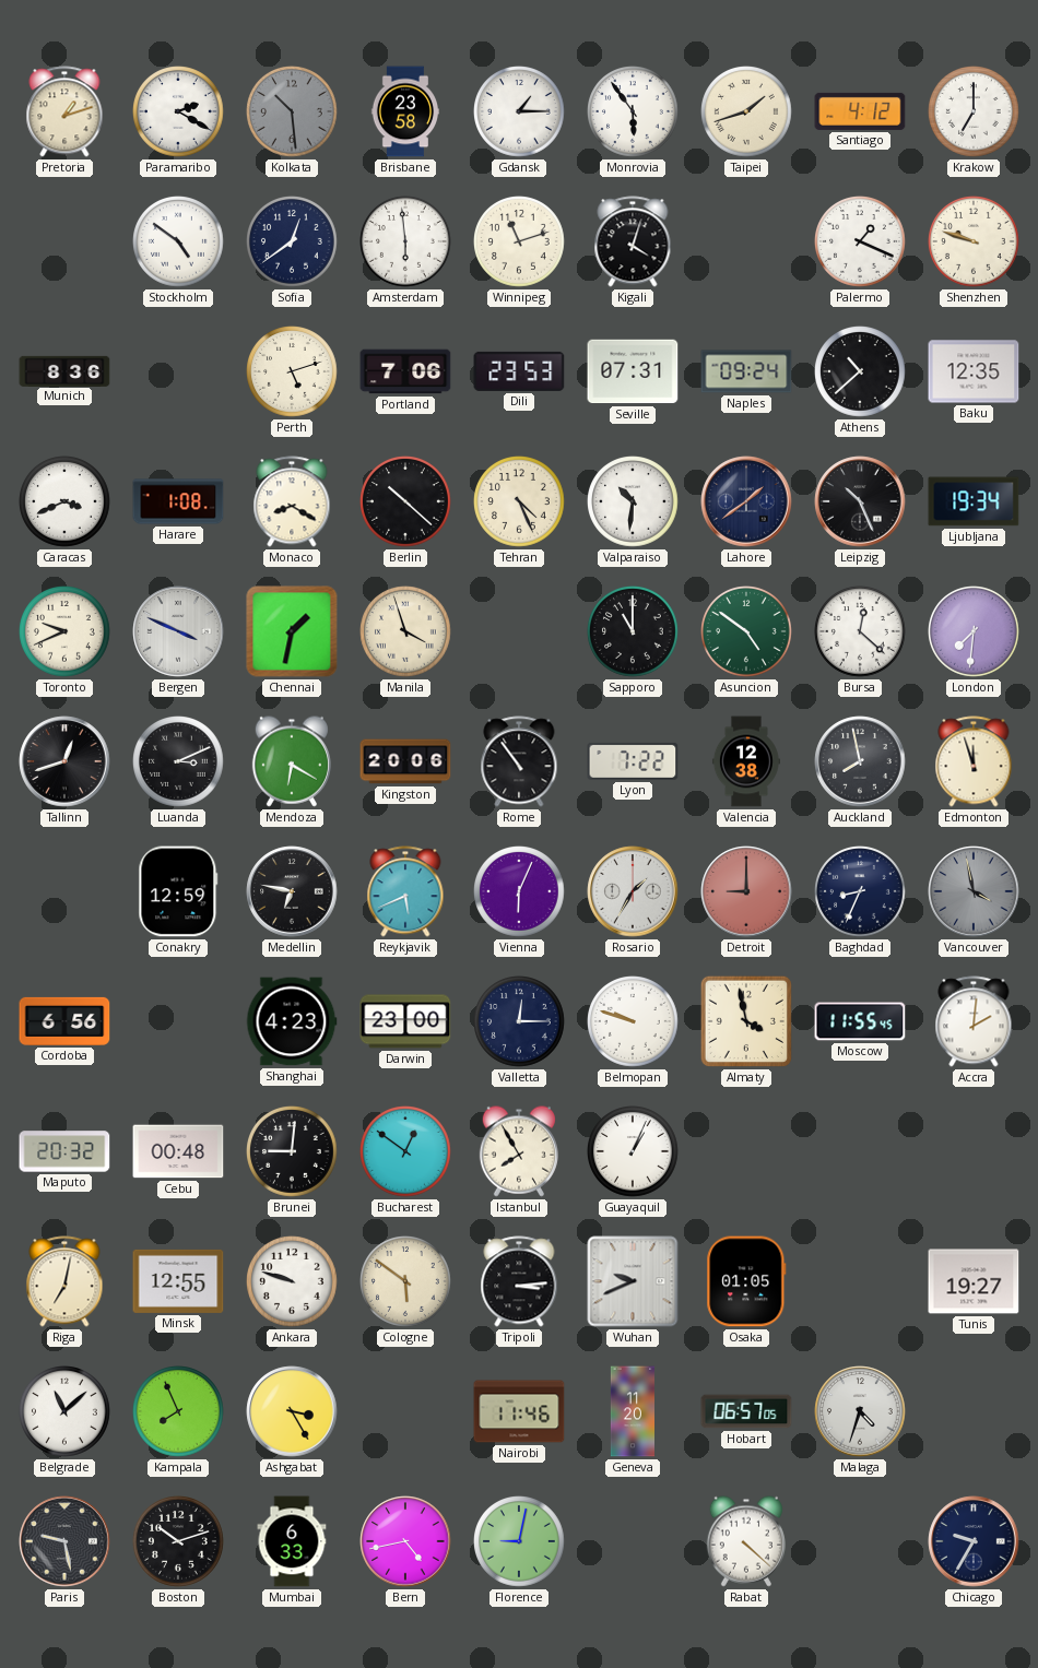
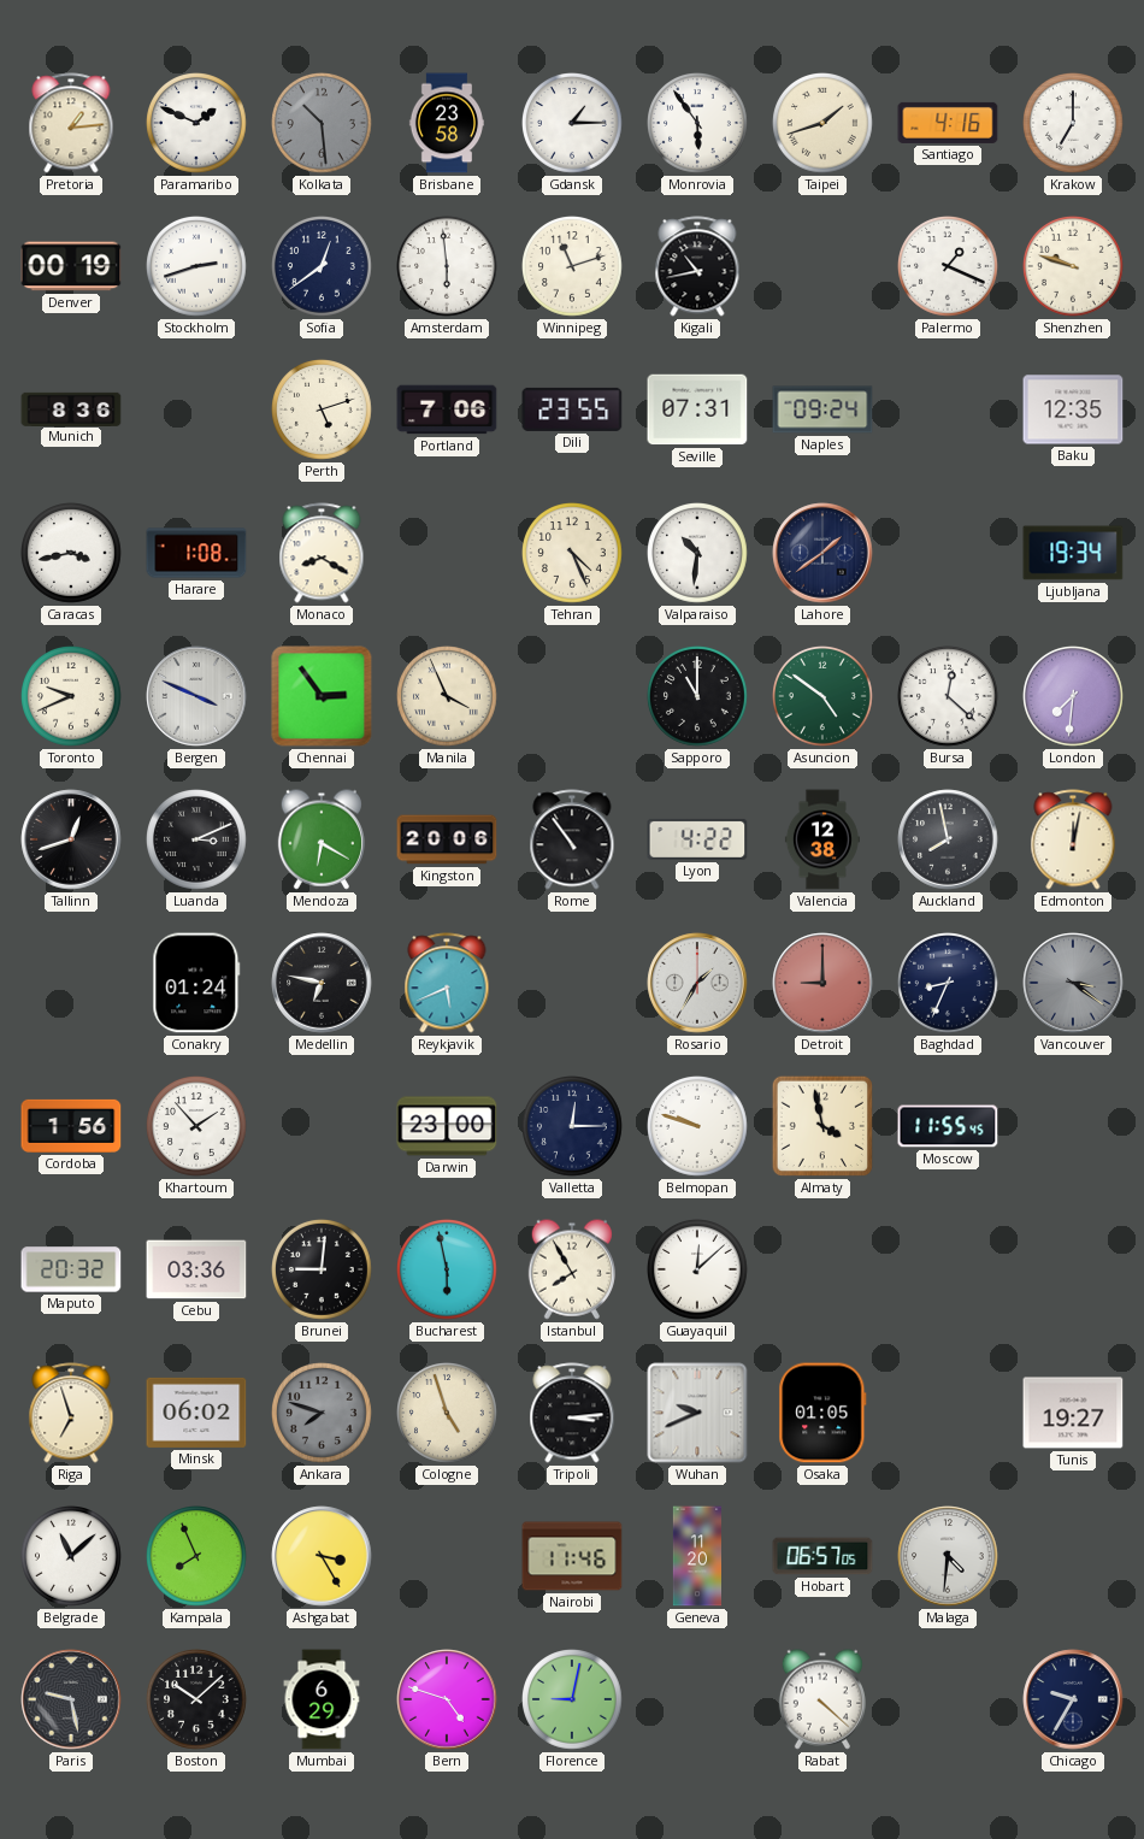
Pretoria: 1:12 -> 1:14
Paramaribo: 2:20 -> 1:49
Santiago: 4:12 -> 4:16
Denver: none -> 00:19
Stockholm: 4:51 -> 2:42
Kigali: 4:03 -> 10:43
Dili: 23:53 -> 23:55
Athens: 10:38 -> none
Caracas: 3:41 -> 3:43
Berlin: 10:22 -> none
Leipzig: 10:26 -> none
Chennai: 1:32 -> 2:54
Manila: 3:57 -> 3:56
Lyon: 7:22 -> 4:22
Edmonton: 11:57 -> 12:02
Conakry: 12:59 -> 01:24
Vienna: 6:04 -> none
Vancouver: 3:58 -> 3:21
Cordoba: 6:56 -> 1:56
Khartoum: none -> 1:53
Shanghai: 4:23 -> none
Accra: 2:01 -> none
Cebu: 00:48 -> 03:36
Bucharest: 12:51 -> 5:58
Guayaquil: 1:04 -> 12:08
Riga: 7:02 -> 6:57
Minsk: 12:55 -> 06:02
Ankara: 9:48 -> 7:48
Ankara dial: white -> grey
Cologne: 5:51 -> 4:57
Malaga: 4:33 -> 4:31
Boston: 10:12 -> 10:08
Mumbai: 6:33 -> 6:29
Bern: 4:43 -> 4:48
